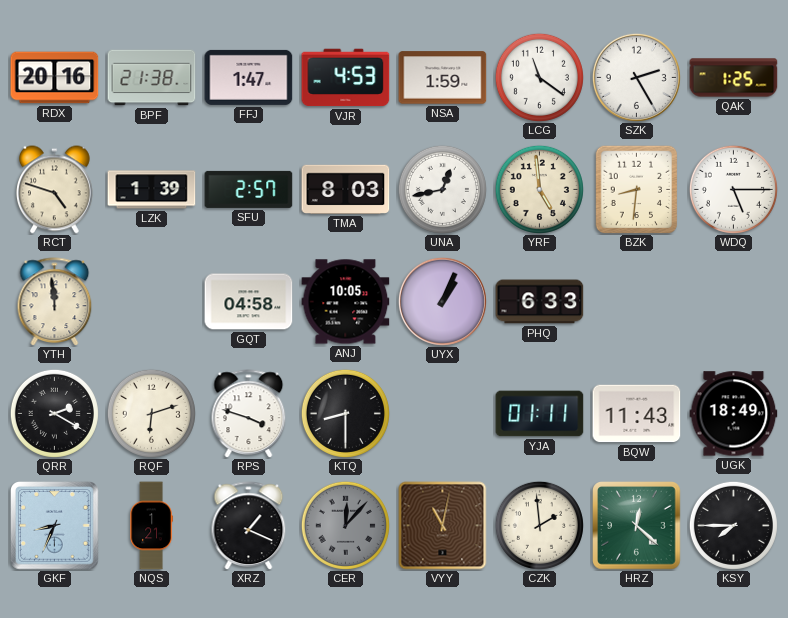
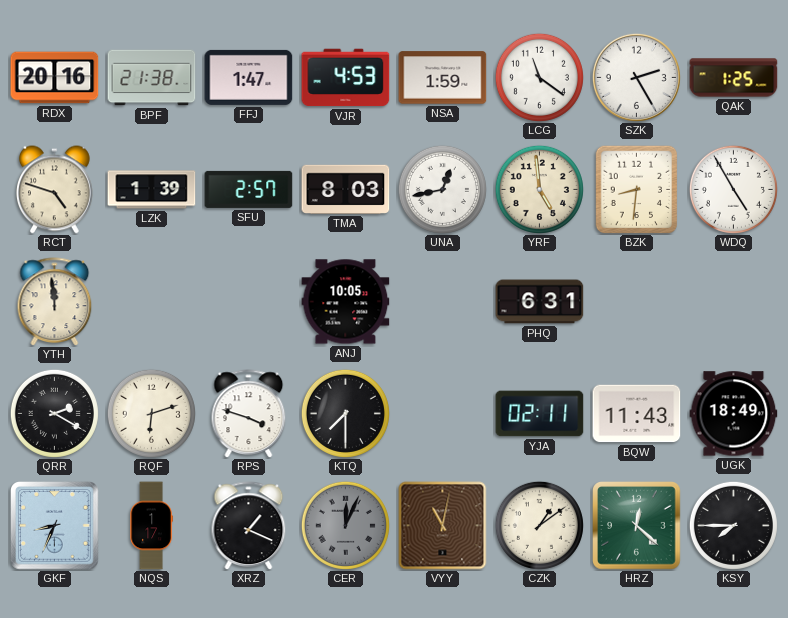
WDQ: 5:15 -> 4:55
GQT: 04:58 -> none
UYX: 1:04 -> none
PHQ: 6:33 -> 6:31
KTQ: 8:30 -> 7:30
YJA: 01:11 -> 02:11
NQS: 1:21 -> 1:17
CER: 12:07 -> 12:04
CZK: 1:59 -> 1:09
